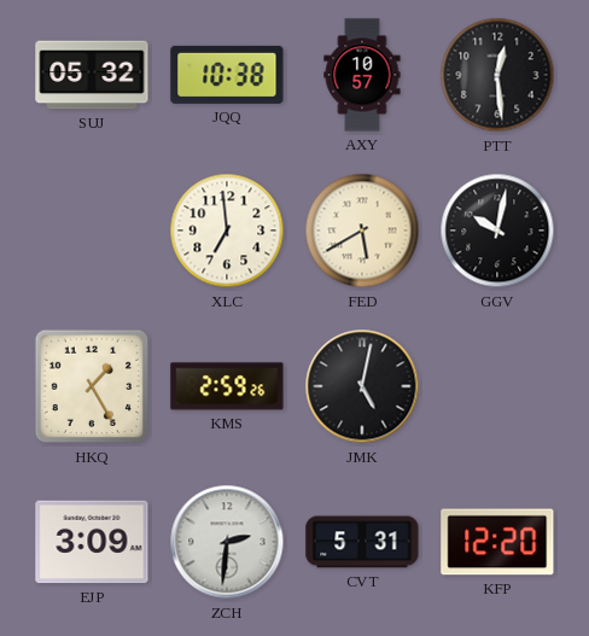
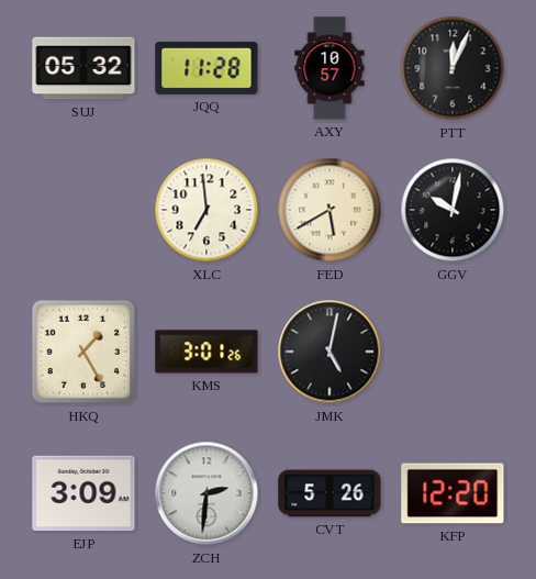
JQQ: 10:38 -> 11:28
PTT: 12:29 -> 12:04
KMS: 2:59 -> 3:01
CVT: 5:31 -> 5:26
